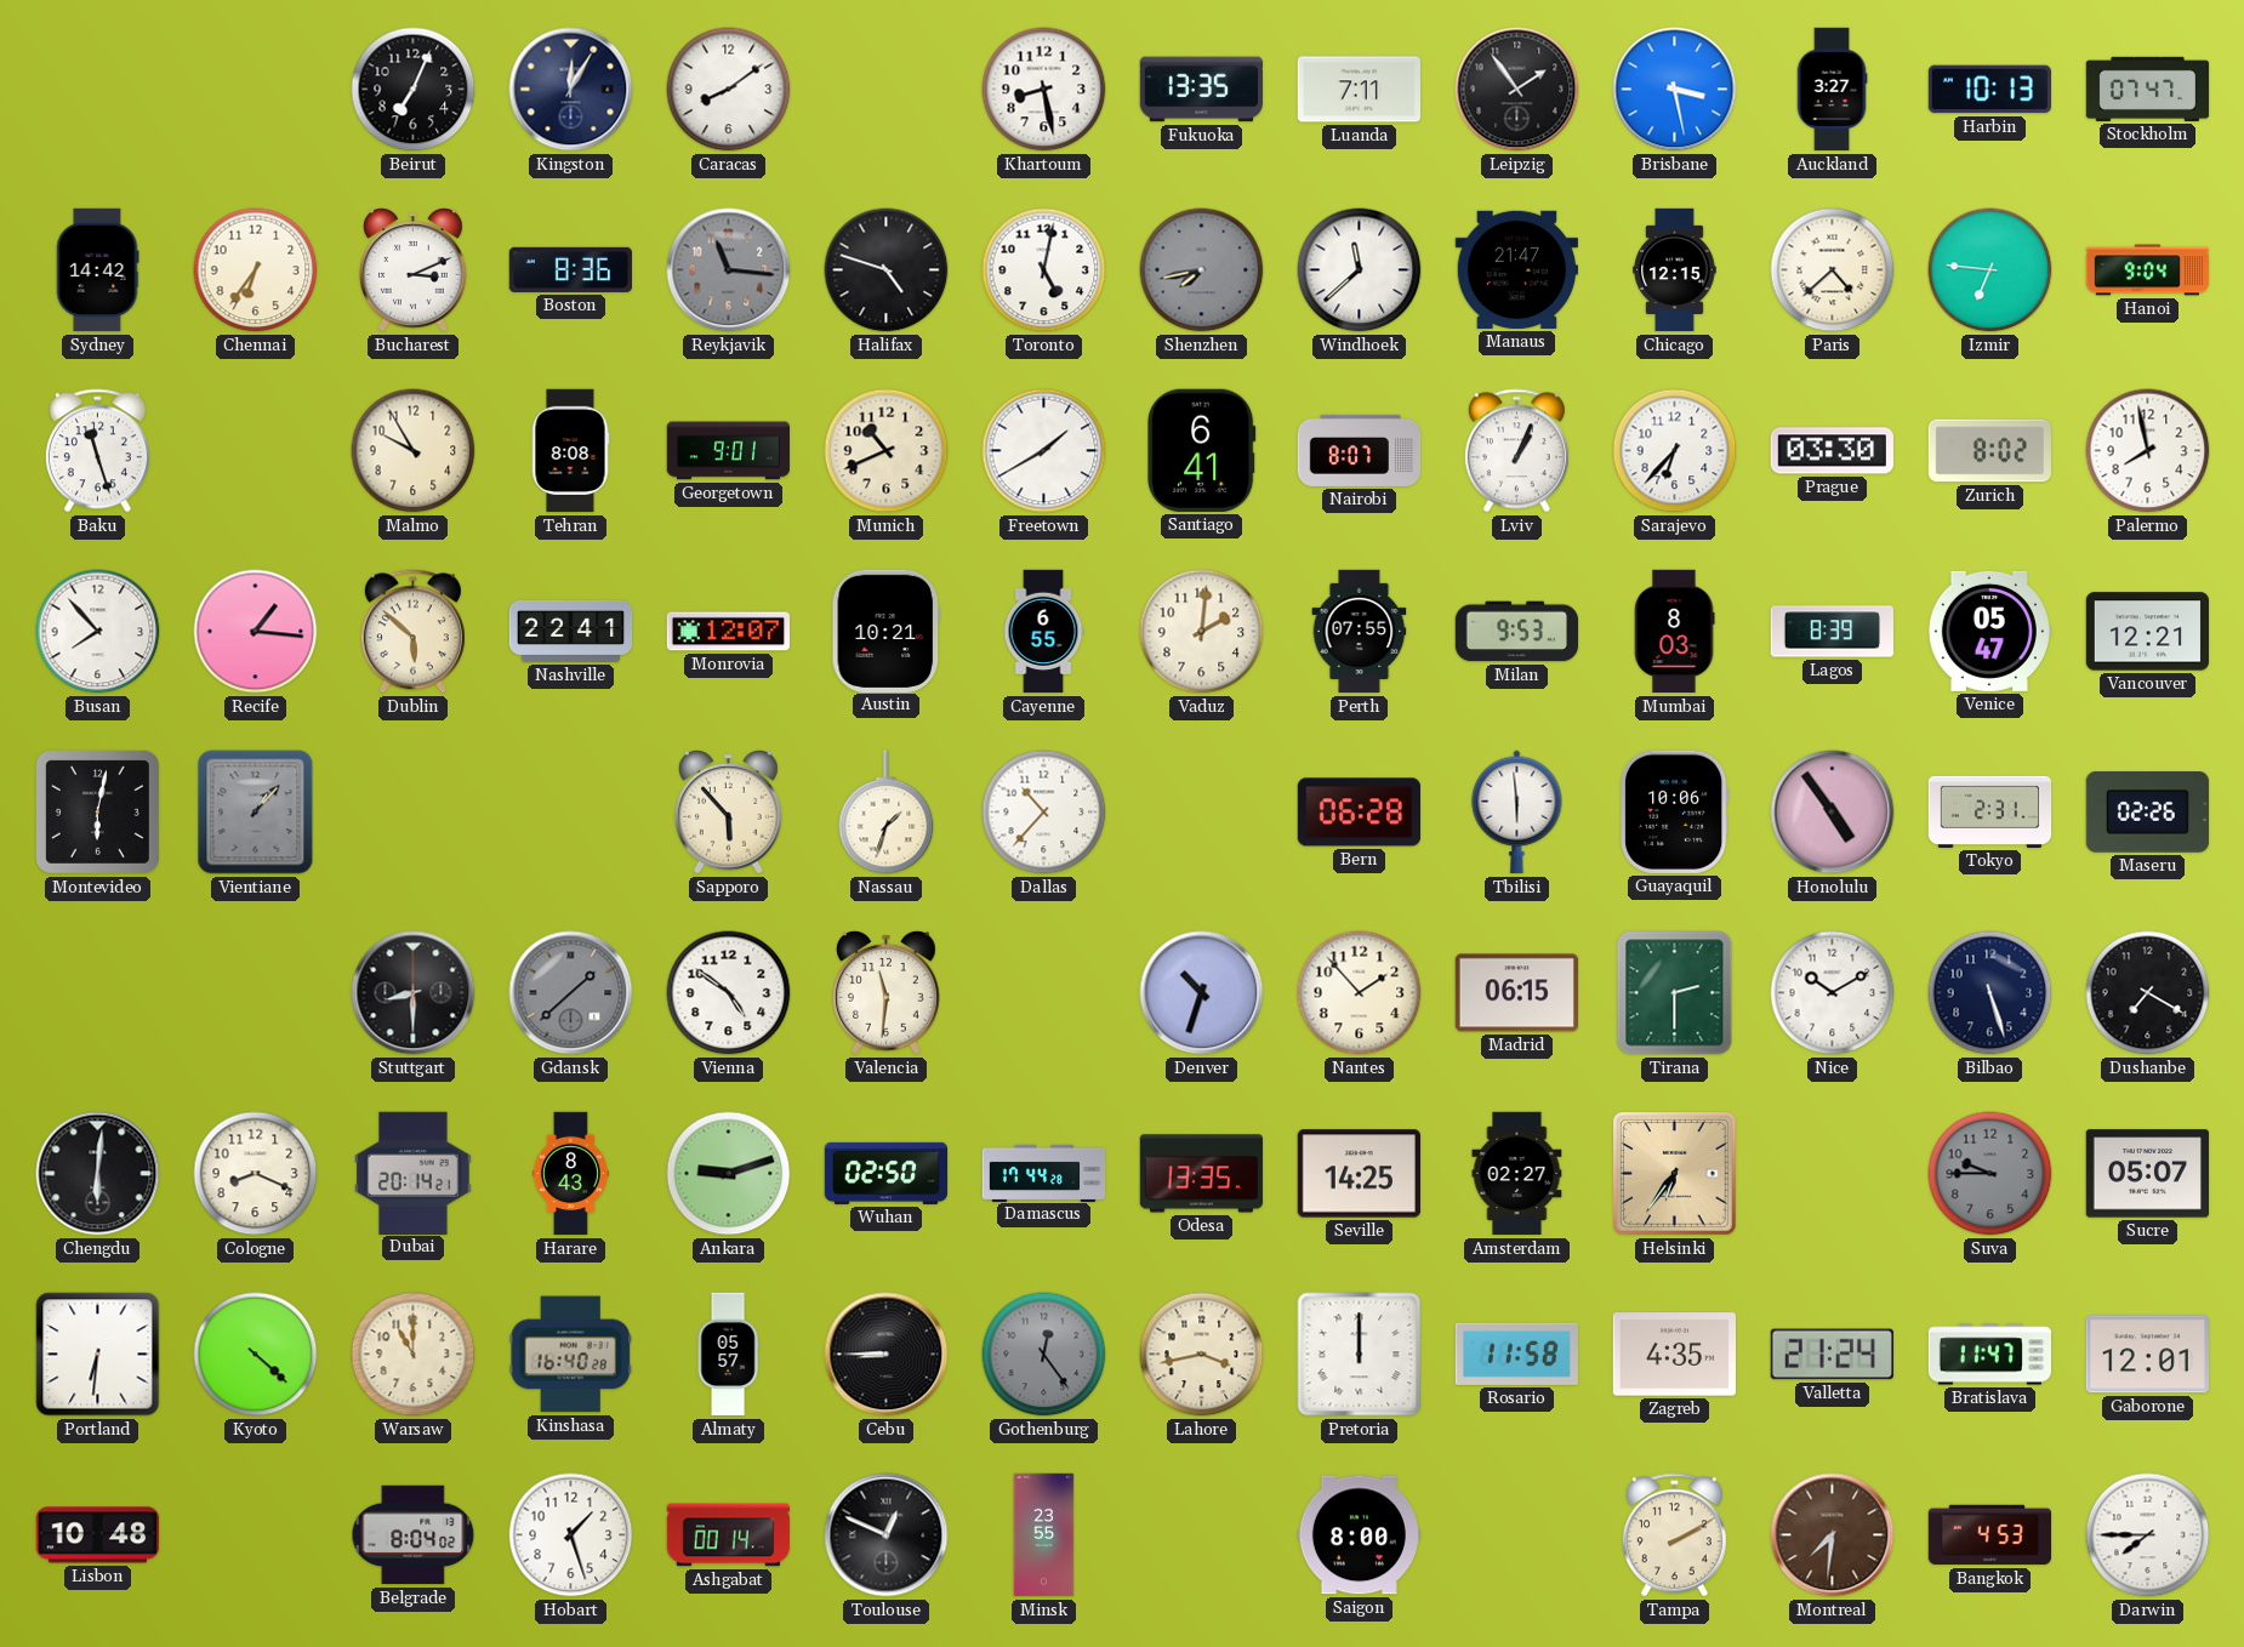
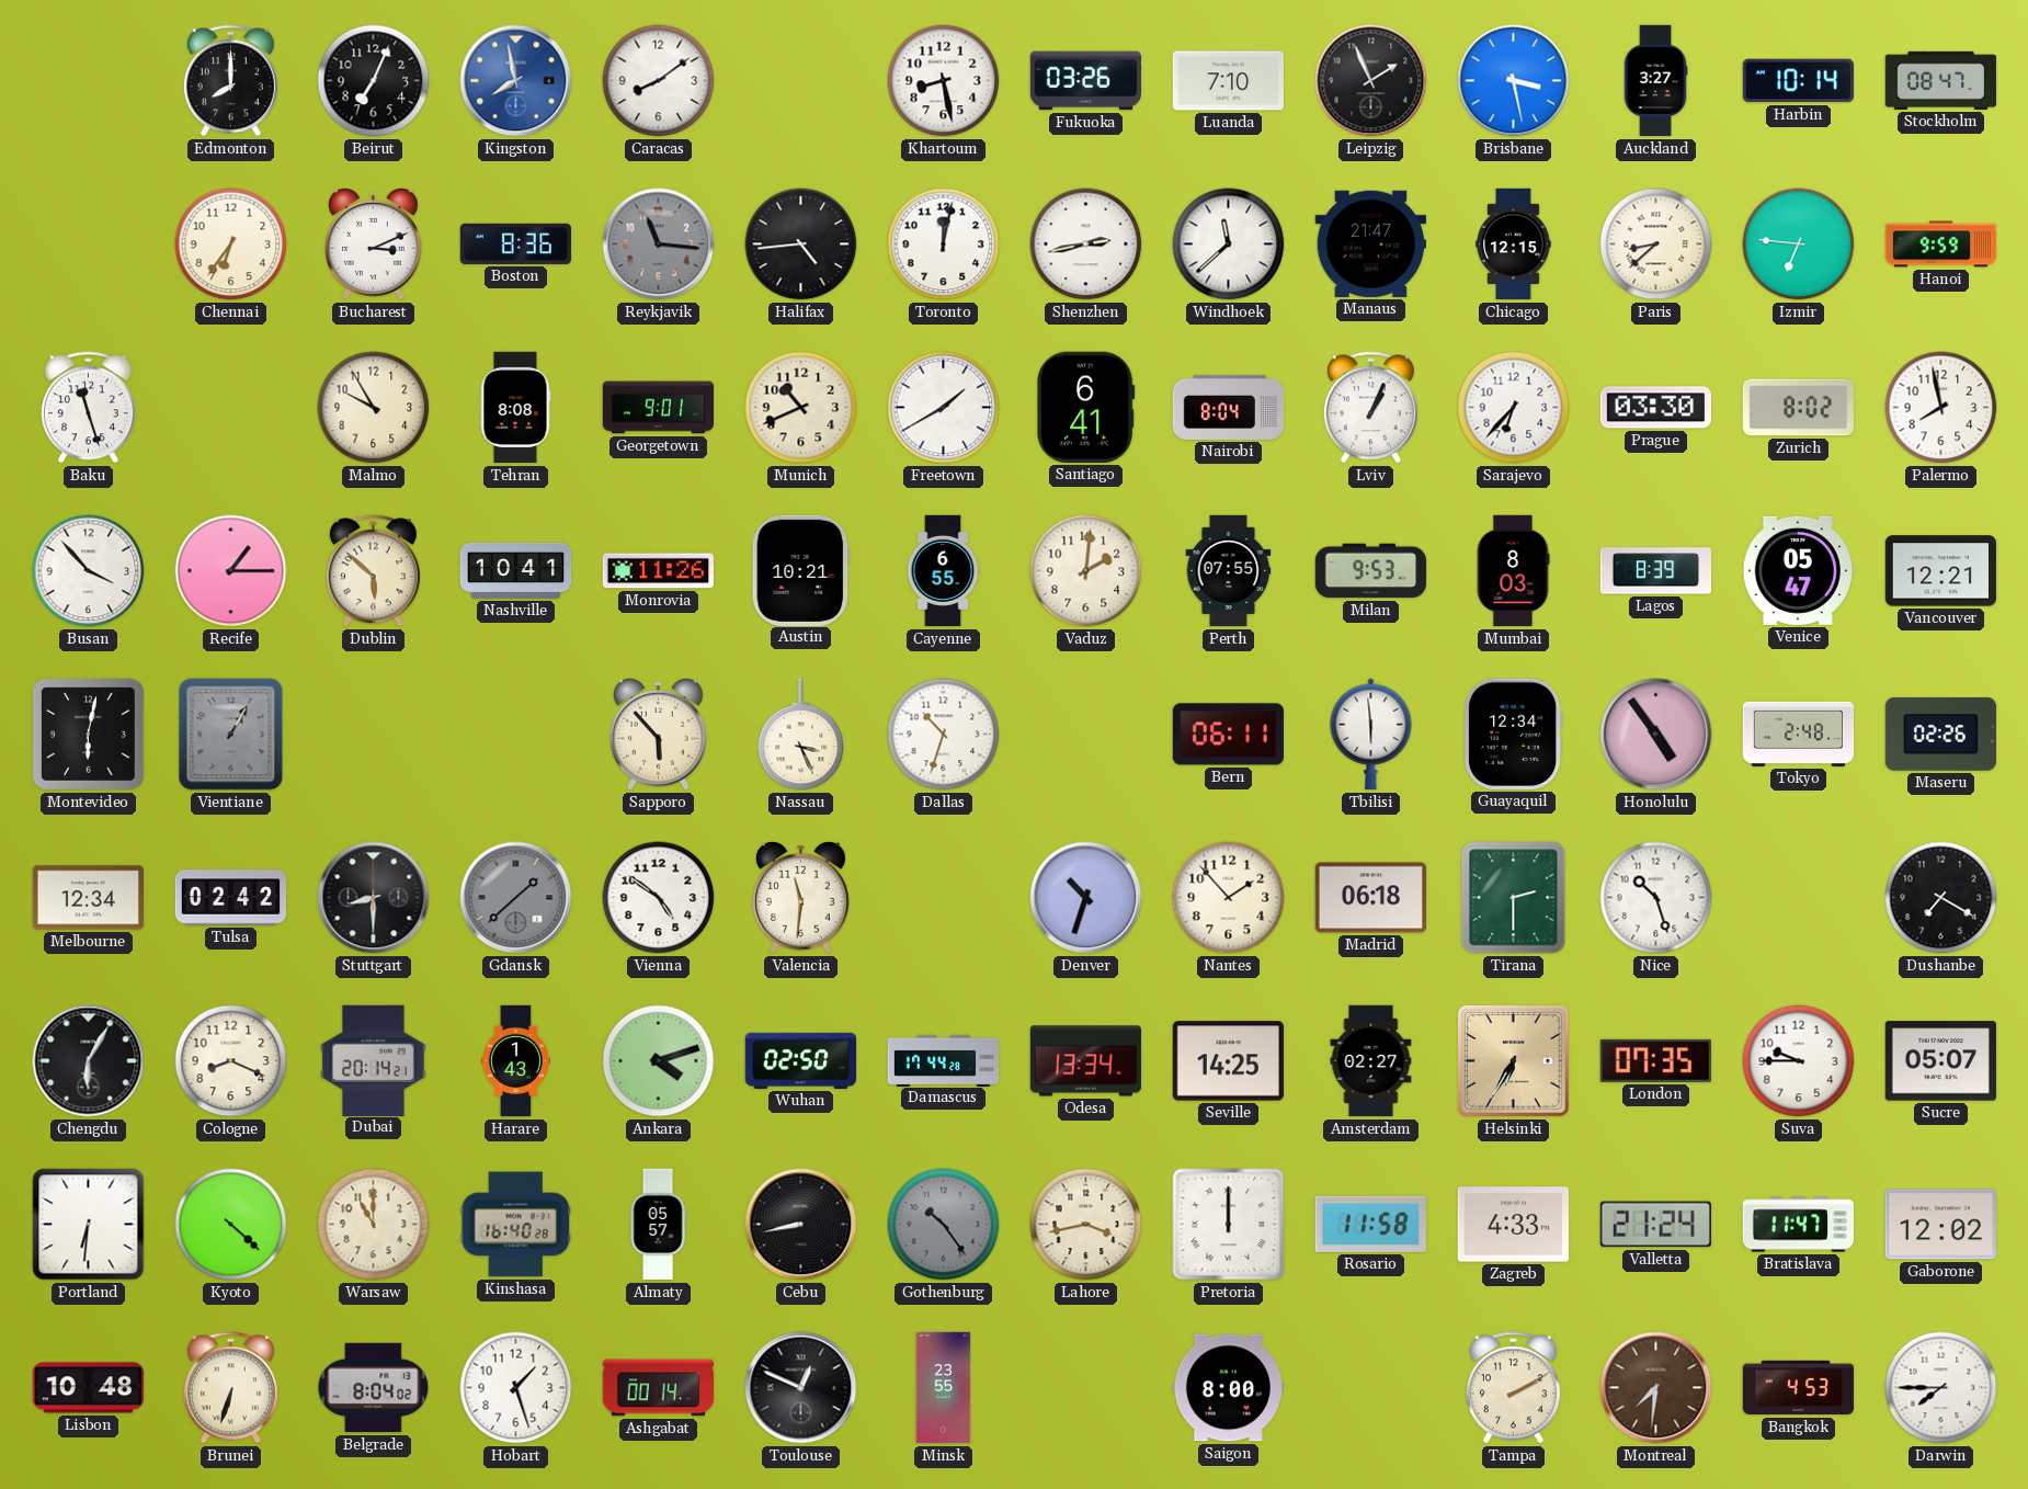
Edmonton: none -> 8:00
Kingston: 12:05 -> 7:58
Kingston dial: navy -> blue
Fukuoka: 13:35 -> 03:26
Luanda: 7:11 -> 7:10
Leipzig: 1:54 -> 1:56
Harbin: 10:13 -> 10:14
Stockholm: 07:47 -> 08:47
Sydney: 14:42 -> none
Halifax: 4:48 -> 4:44
Toronto: 5:02 -> 12:02
Shenzhen: 7:43 -> 2:43
Shenzhen dial: grey -> white
Paris: 4:38 -> 8:38
Hanoi: 9:04 -> 9:59
Nairobi: 8:07 -> 8:04
Busan: 7:53 -> 3:53
Recife: 1:16 -> 1:15
Nashville: 22:41 -> 10:41
Monrovia: 12:07 -> 11:26
Vientiane: 1:07 -> 1:05
Nassau: 1:33 -> 3:26
Dallas: 10:37 -> 10:33
Bern: 06:28 -> 06:11
Guayaquil: 10:06 -> 12:34
Tokyo: 2:31 -> 2:48
Melbourne: none -> 12:34
Tulsa: none -> 02:42
Madrid: 06:15 -> 06:18
Nice: 10:10 -> 10:27
Bilbao: 5:27 -> none
Chengdu: 6:01 -> 6:05
Harare: 8:43 -> 1:43
Ankara: 9:12 -> 4:12
Odesa: 13:35 -> 13:34
Helsinki: 6:36 -> 6:35
London: none -> 07:35
Suva dial: grey -> white
Cebu: 8:45 -> 8:43
Gothenburg: 12:24 -> 10:24
Zagreb: 4:35 -> 4:33
Gaborone: 12:01 -> 12:02
Brunei: none -> 6:33
